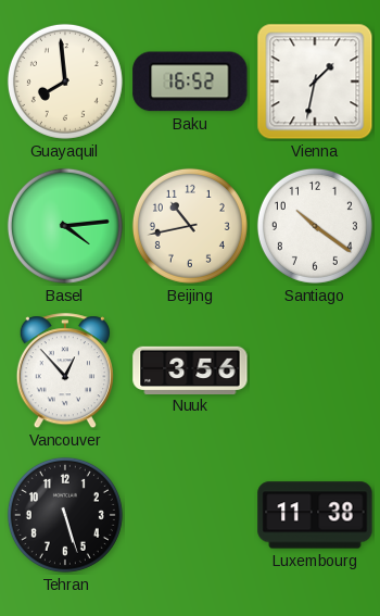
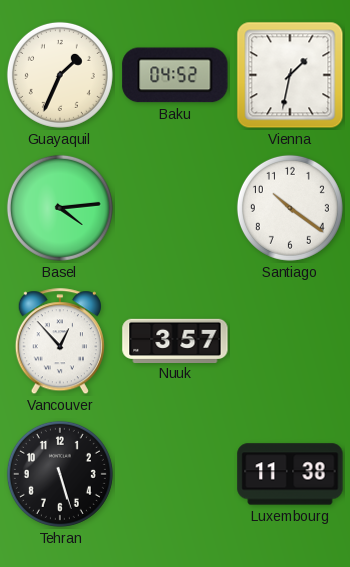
Guayaquil: 7:59 -> 1:34
Baku: 16:52 -> 04:52
Beijing: 10:43 -> none
Nuuk: 3:56 -> 3:57
